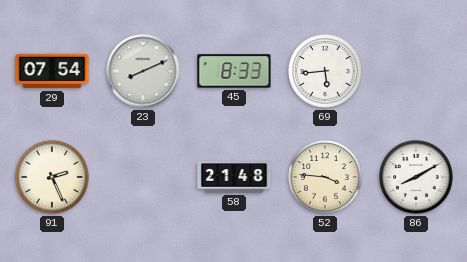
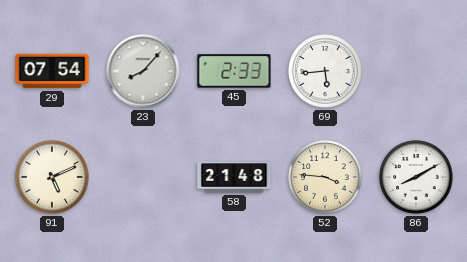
23: 8:11 -> 8:07
45: 8:33 -> 2:33
91: 2:26 -> 5:11
